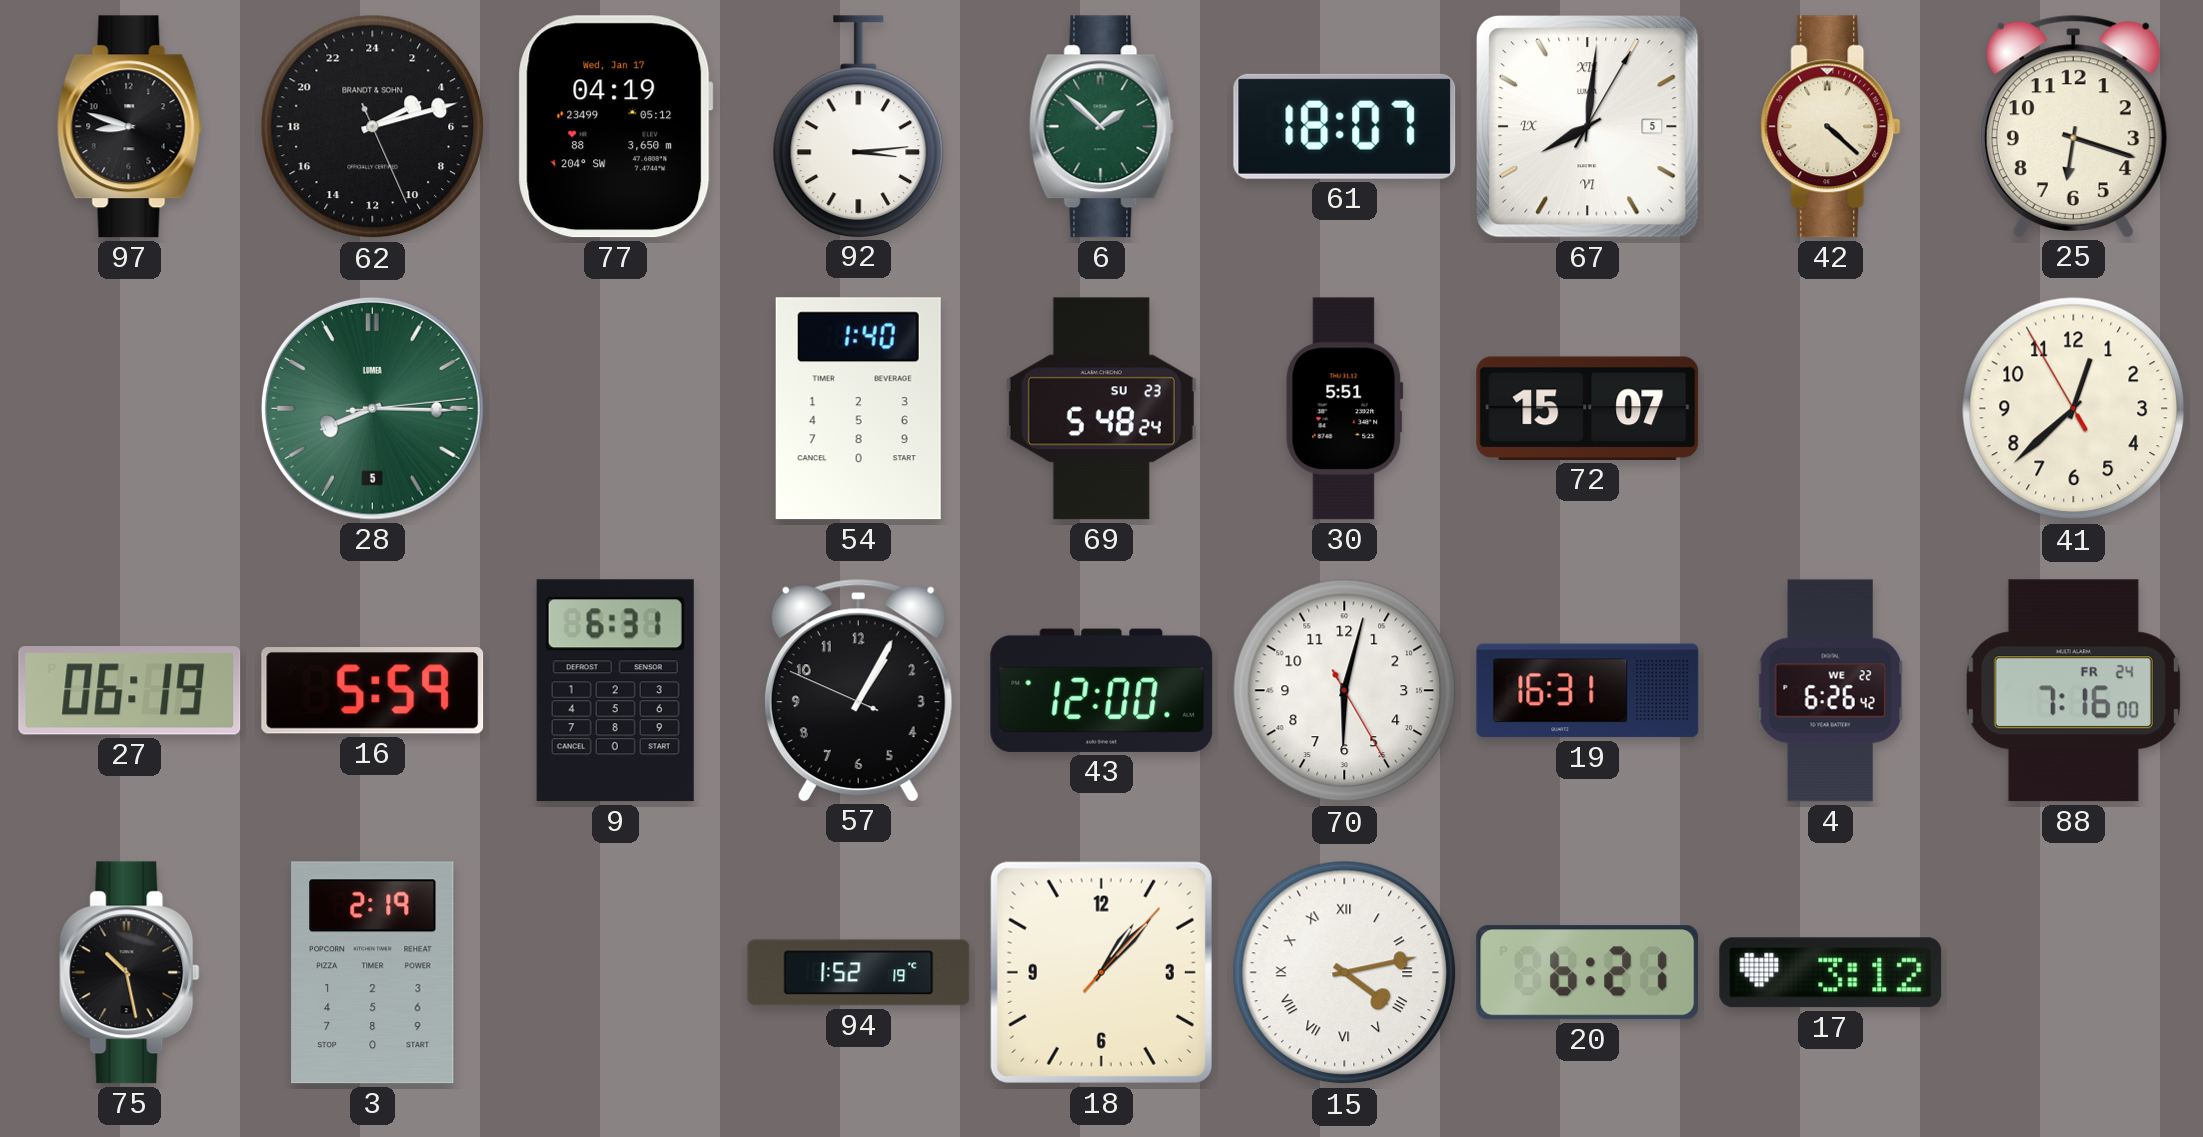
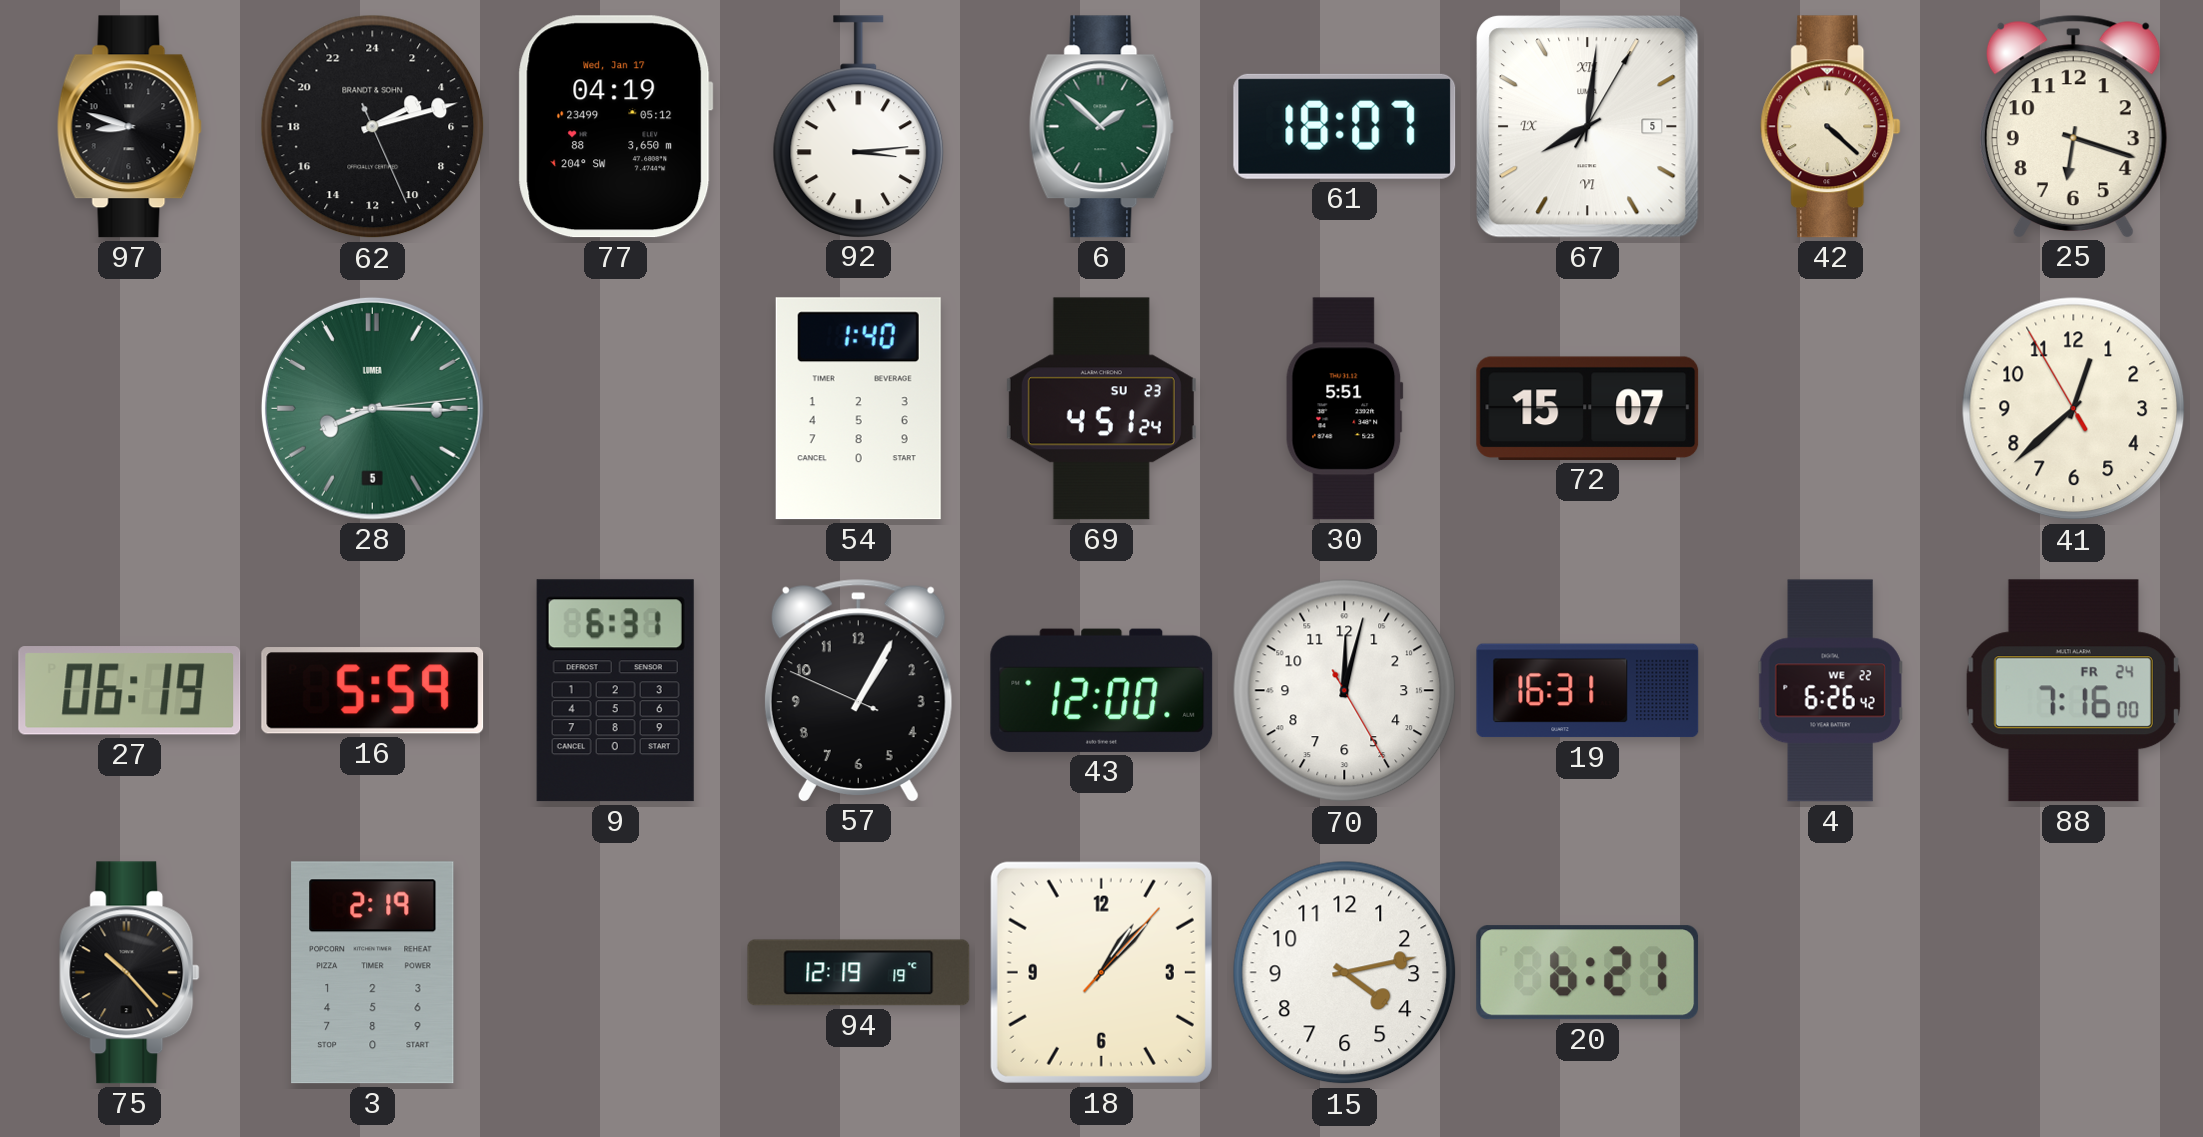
69: 5:48 -> 4:51
70: 6:02 -> 12:02
75: 10:28 -> 10:23
94: 1:52 -> 12:19
15 numerals: Roman -> Arabic
17: 3:12 -> none
